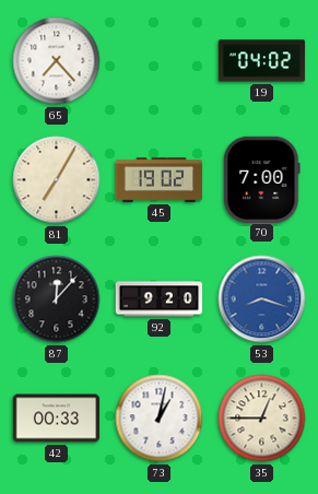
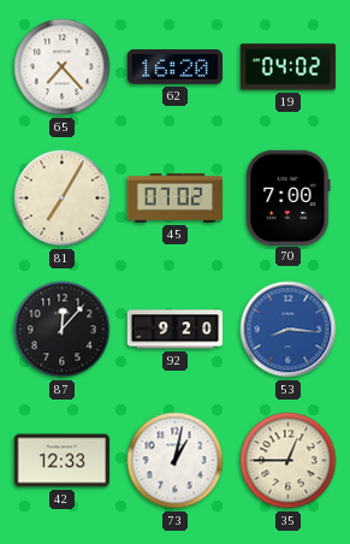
62: none -> 16:20
45: 19:02 -> 07:02
53: 8:18 -> 8:16
42: 00:33 -> 12:33
